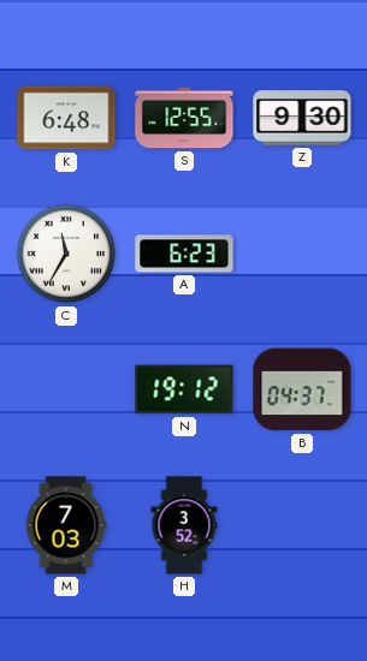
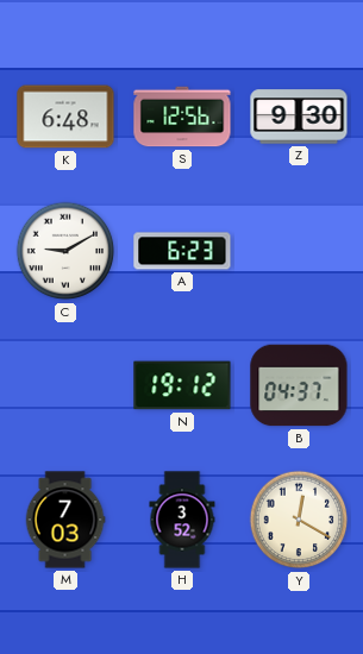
S: 12:55 -> 12:56
C: 11:35 -> 9:10
Y: none -> 12:20
